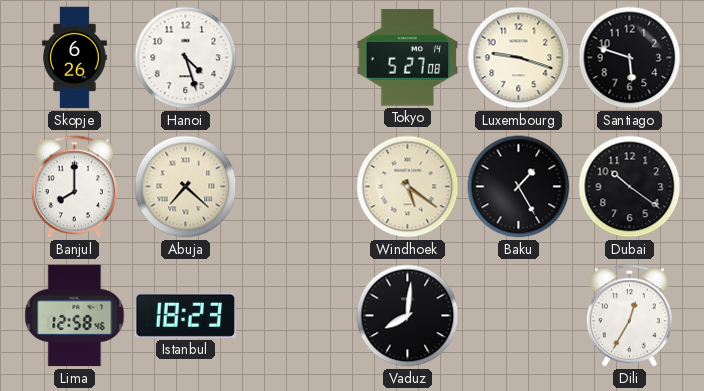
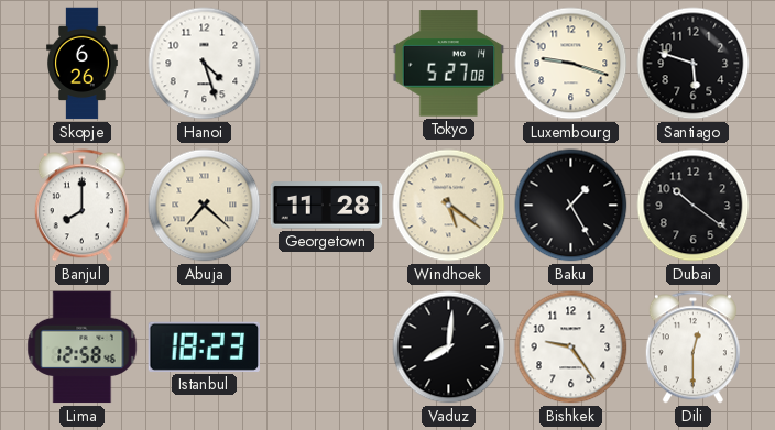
Georgetown: none -> 11:28
Bishkek: none -> 9:24
Dili: 12:35 -> 12:30
